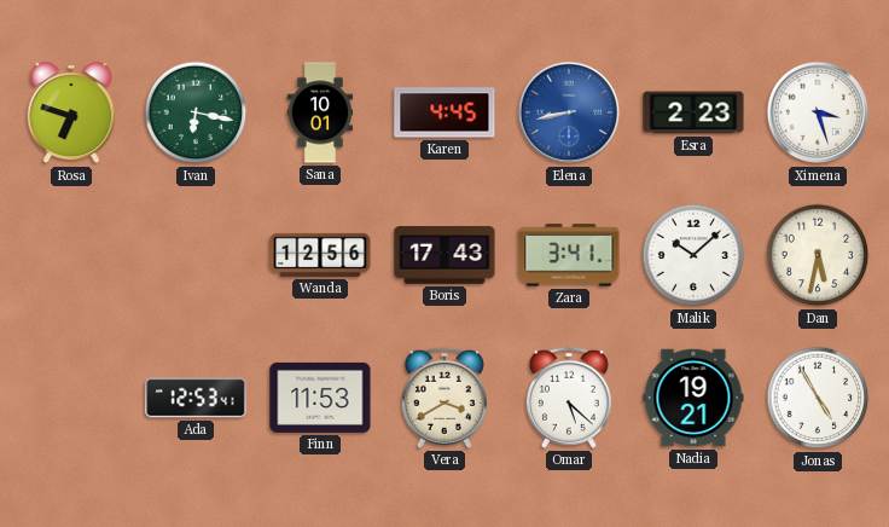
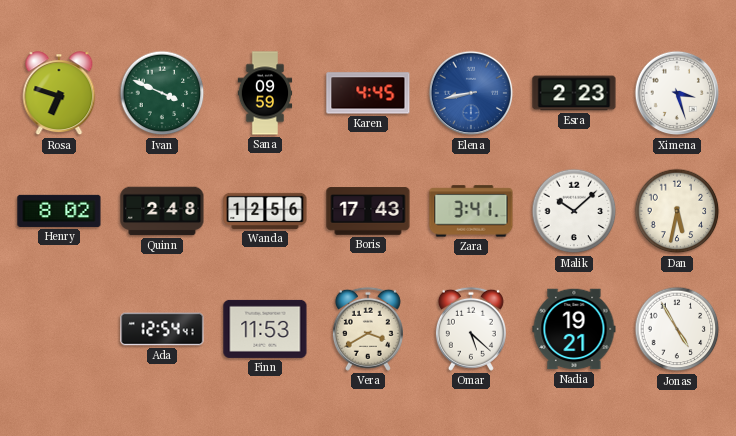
Ivan: 6:17 -> 3:49
Sana: 10:01 -> 09:59
Henry: none -> 8:02
Quinn: none -> 2:48
Ada: 12:53 -> 12:54
